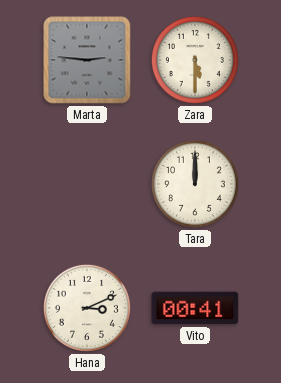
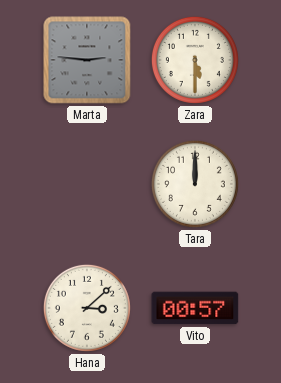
Hana: 3:11 -> 3:08
Vito: 00:41 -> 00:57
